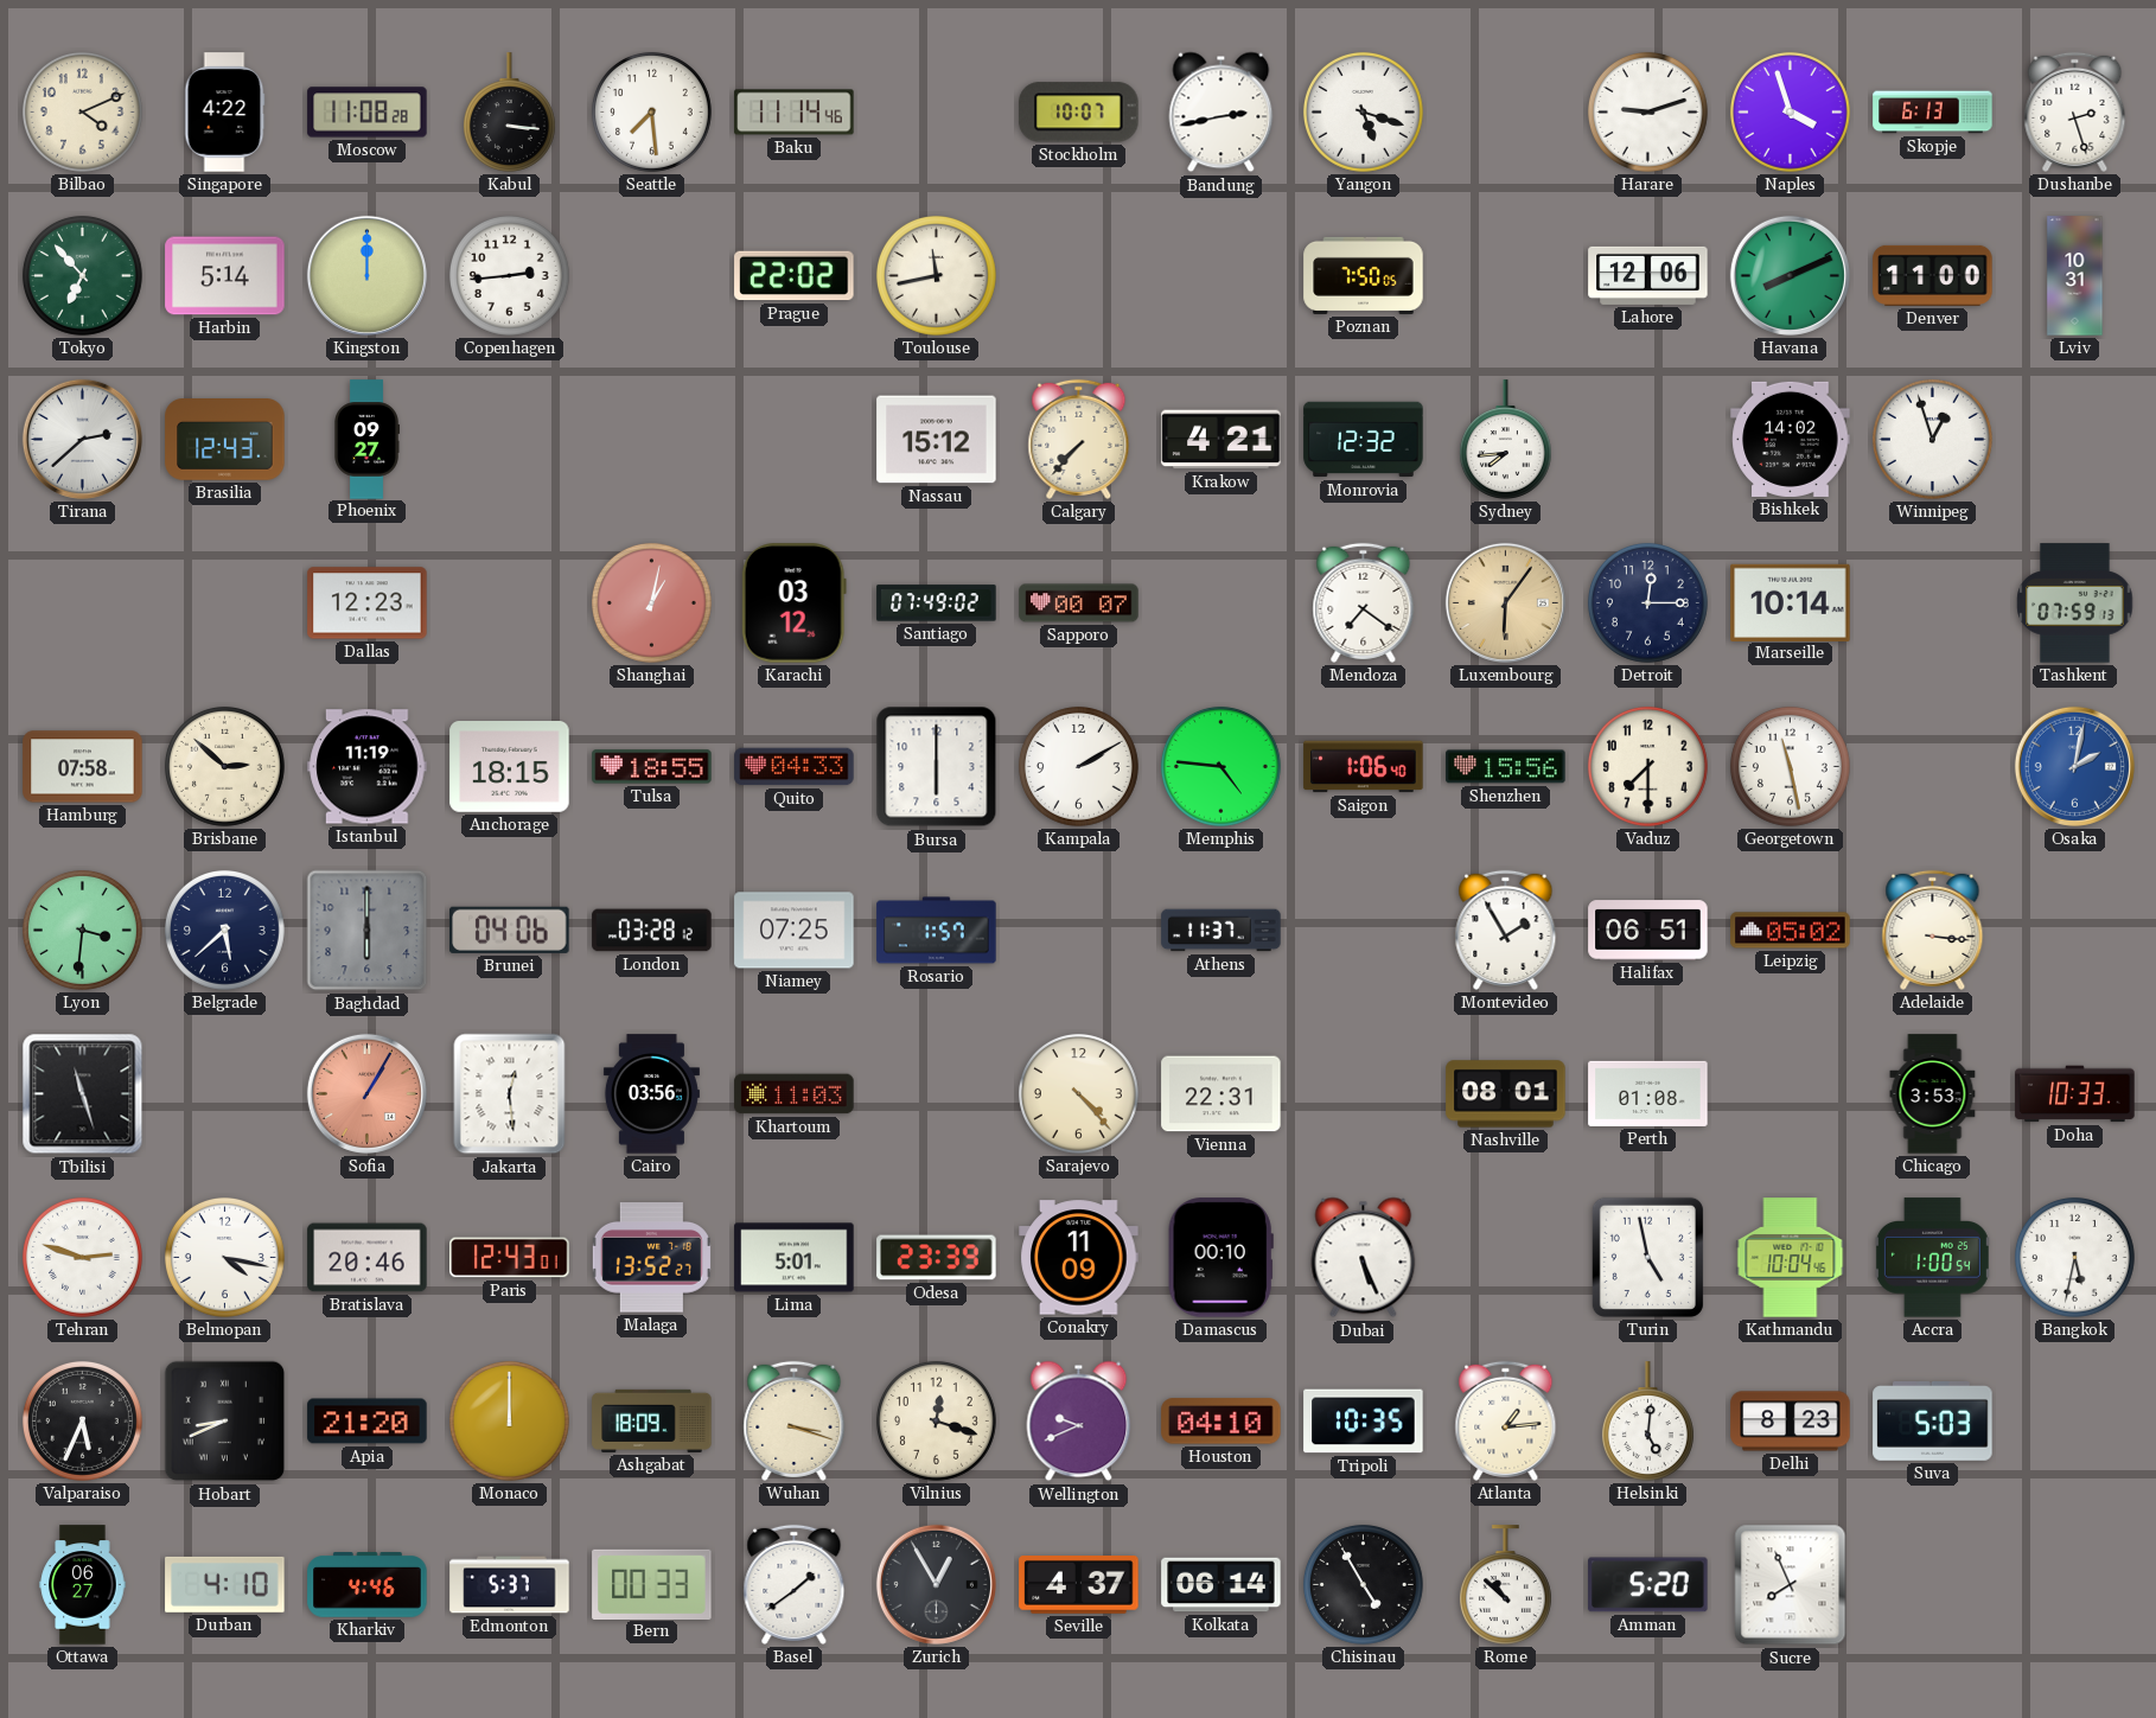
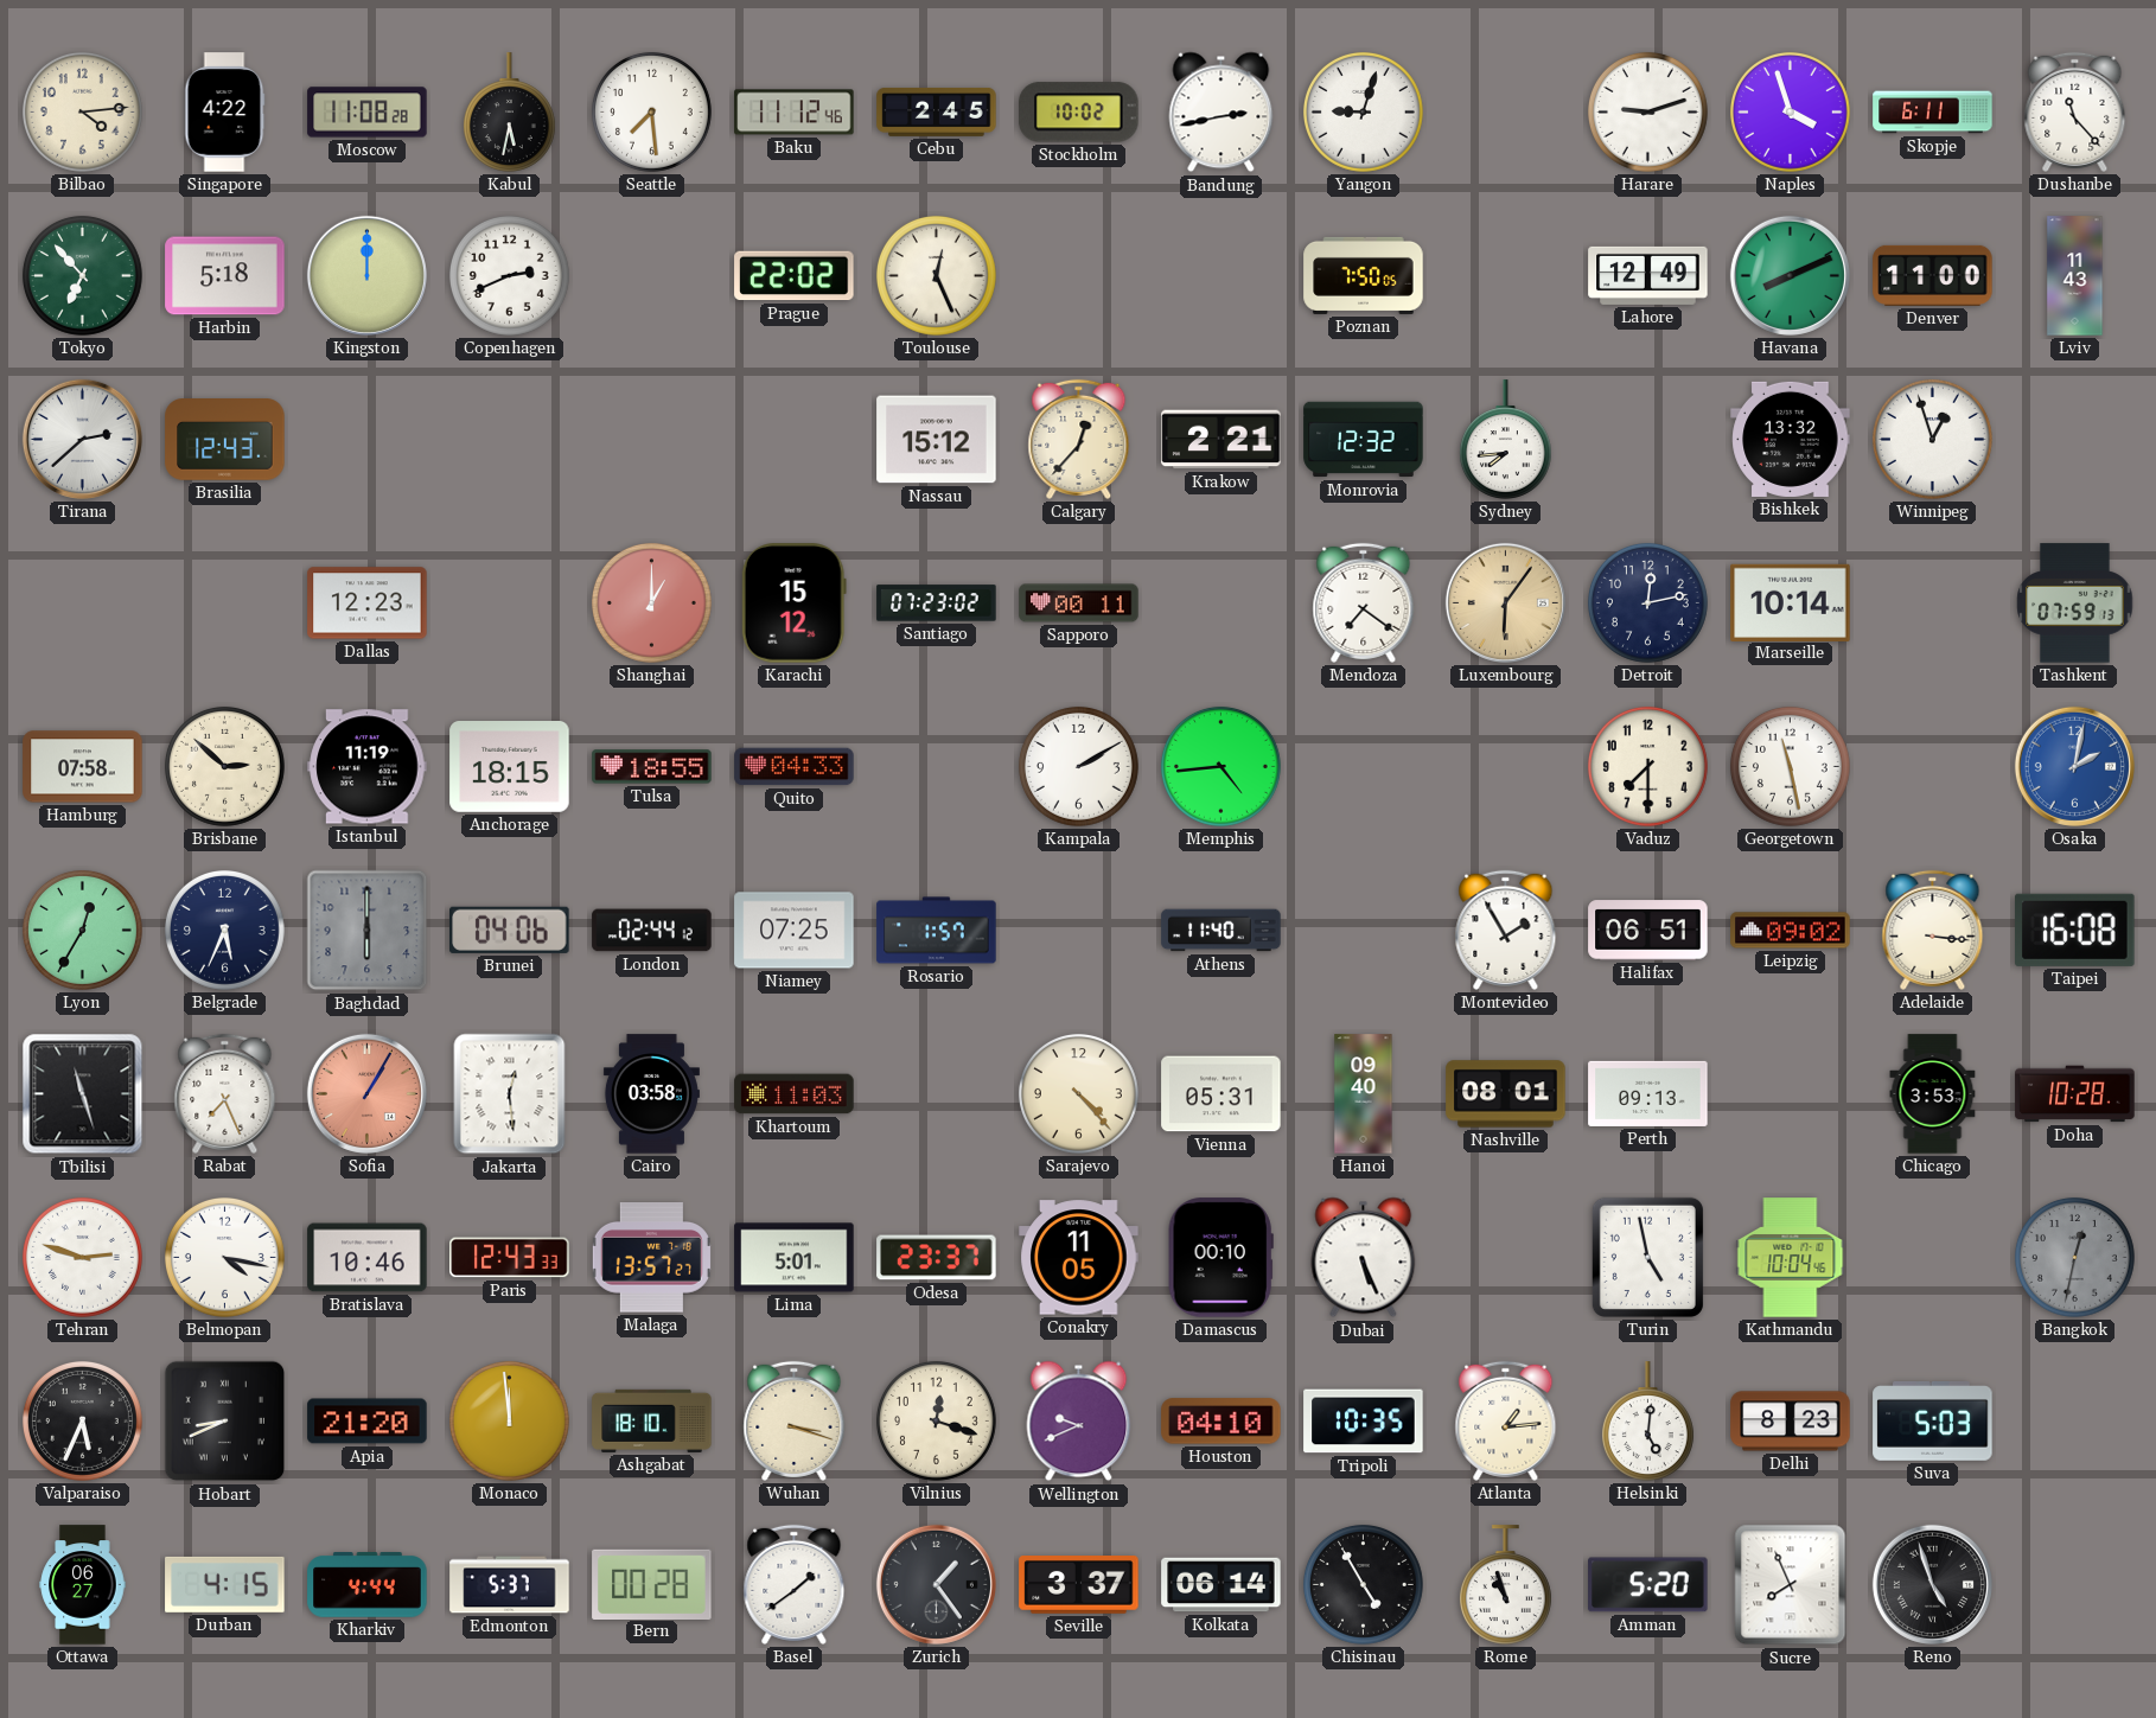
Bilbao: 4:11 -> 4:14
Kabul: 3:16 -> 5:32
Baku: 11:14 -> 11:12
Cebu: none -> 2:45
Stockholm: 10:07 -> 10:02
Yangon: 5:18 -> 9:03
Skopje: 6:13 -> 6:11
Dushanbe: 2:27 -> 11:23
Harbin: 5:14 -> 5:18
Copenhagen: 2:44 -> 2:41
Toulouse: 11:43 -> 12:26
Lahore: 12:06 -> 12:49
Lviv: 10:31 -> 11:43
Phoenix: 09:27 -> none
Calgary: 7:37 -> 12:37
Krakow: 4:21 -> 2:21
Bishkek: 14:02 -> 13:32
Shanghai: 1:02 -> 1:00
Karachi: 03:12 -> 15:12
Santiago: 07:49 -> 07:23
Sapporo: 00:07 -> 00:11
Detroit: 12:15 -> 12:13
Bursa: 6:00 -> none
Memphis: 4:46 -> 4:44
Saigon: 1:06 -> none
Shenzhen: 15:56 -> none
Lyon: 3:31 -> 12:35
Belgrade: 5:38 -> 5:34
London: 03:28 -> 02:44
Athens: 11:37 -> 11:40
Leipzig: 05:02 -> 09:02
Taipei: none -> 16:08
Rabat: none -> 7:26
Cairo: 03:56 -> 03:58
Vienna: 22:31 -> 05:31
Hanoi: none -> 09:40
Perth: 01:08 -> 09:13
Doha: 10:33 -> 10:28
Bratislava: 20:46 -> 10:46
Paris: 12:43:01 -> 12:43:33
Malaga: 13:52 -> 13:57
Odesa: 23:39 -> 23:37
Conakry: 11:09 -> 11:05
Accra: 1:00 -> none
Bangkok: 5:32 -> 12:32
Bangkok dial: white -> grey
Monaco: 12:00 -> 11:59
Ashgabat: 18:09 -> 18:10
Durban: 4:10 -> 4:15
Kharkiv: 4:46 -> 4:44
Bern: 00:33 -> 00:28
Zurich: 12:55 -> 1:24
Seville: 4:37 -> 3:37
Rome: 10:52 -> 10:57
Reno: none -> 4:57
